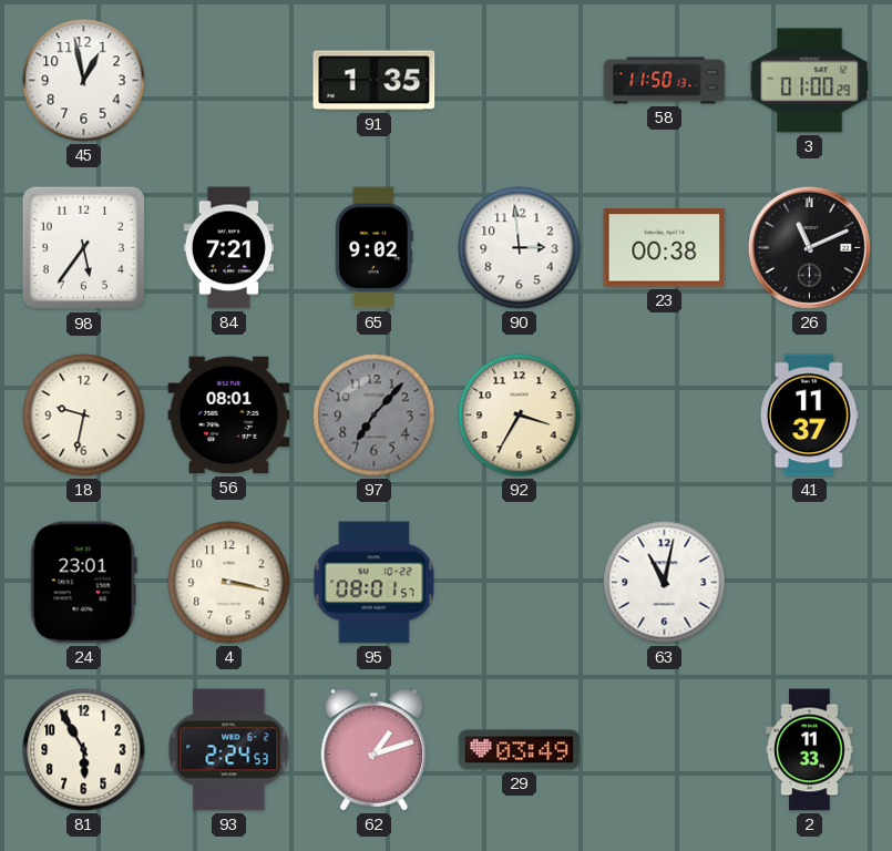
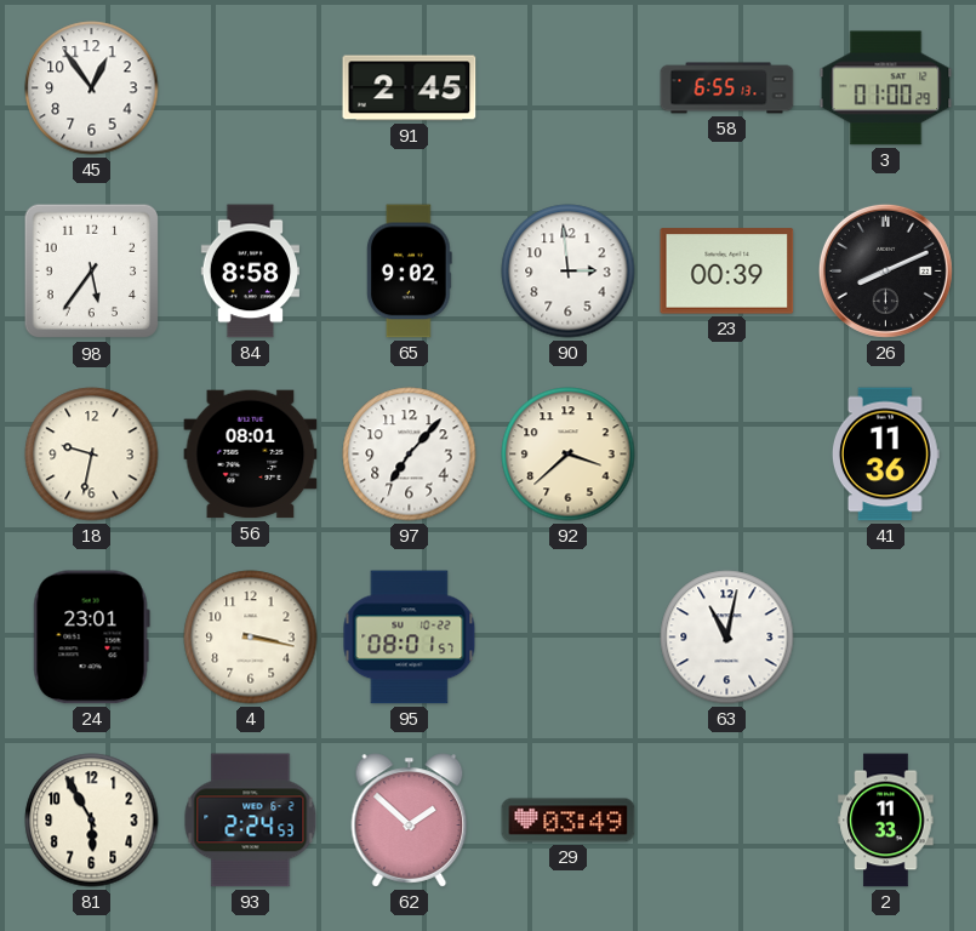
45: 12:58 -> 12:54
91: 1:35 -> 2:45
58: 11:50 -> 6:55
84: 7:21 -> 8:58
23: 00:38 -> 00:39
26: 11:11 -> 8:11
97 dial: grey -> white
92: 3:35 -> 3:38
41: 11:37 -> 11:36
62: 1:12 -> 1:52
